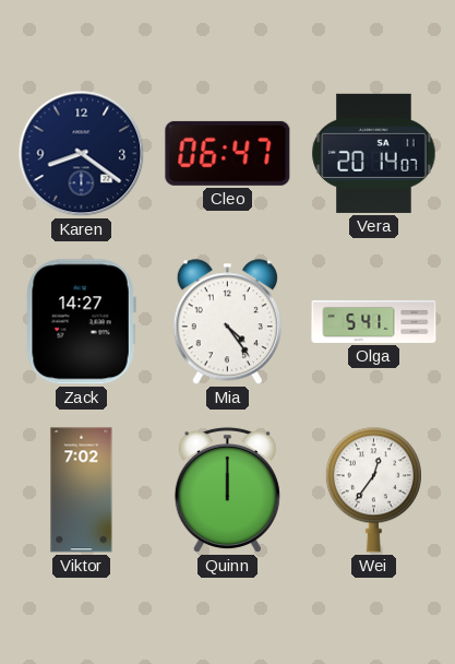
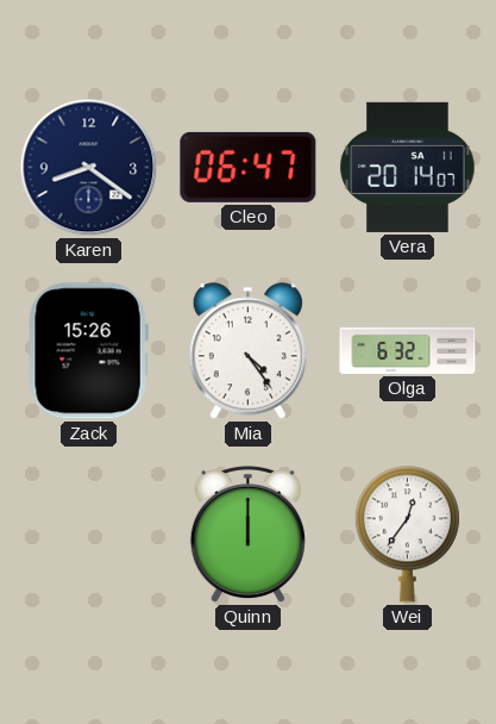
Zack: 14:27 -> 15:26
Olga: 5:41 -> 6:32
Viktor: 7:02 -> none
